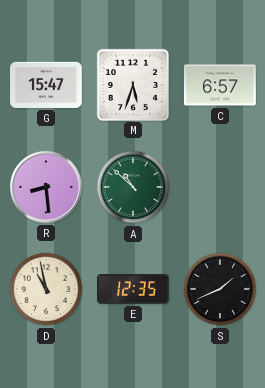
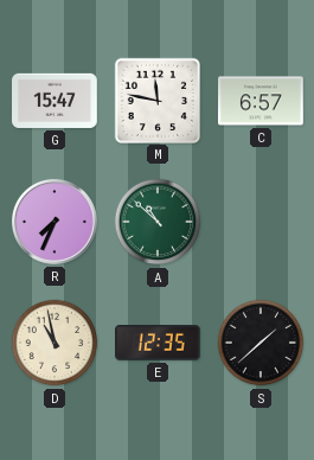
M: 5:33 -> 11:47
R: 8:29 -> 7:34
S: 1:41 -> 1:38
